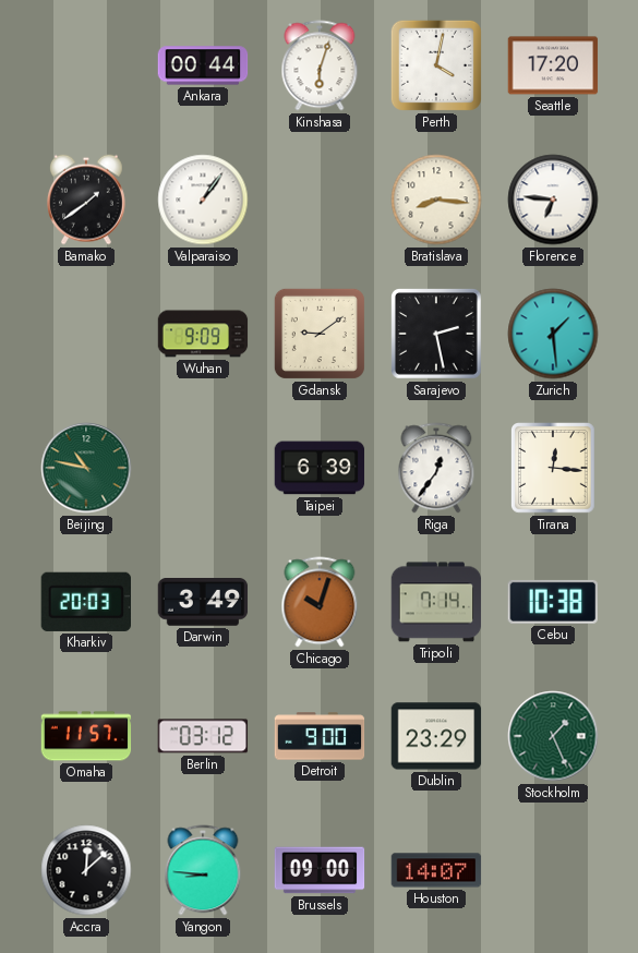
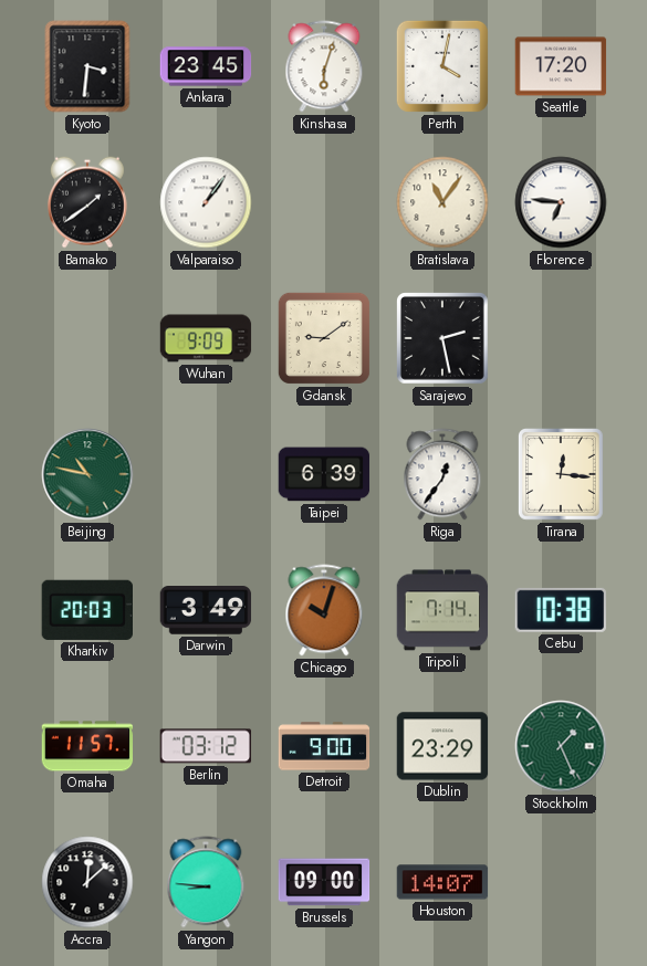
Kyoto: none -> 3:31
Ankara: 00:44 -> 23:45
Bratislava: 8:16 -> 11:06
Zurich: 1:29 -> none
